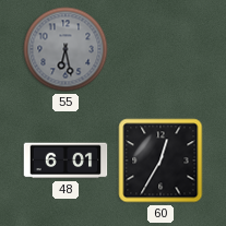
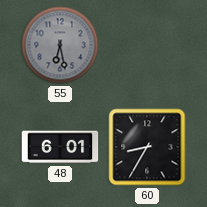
60: 12:35 -> 8:35
